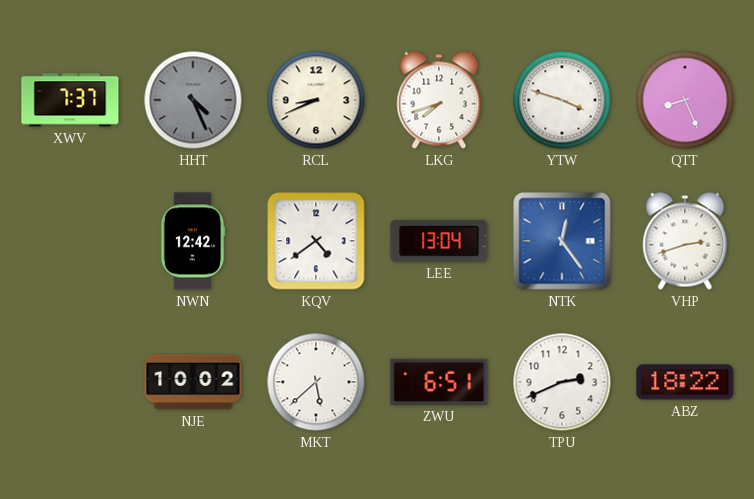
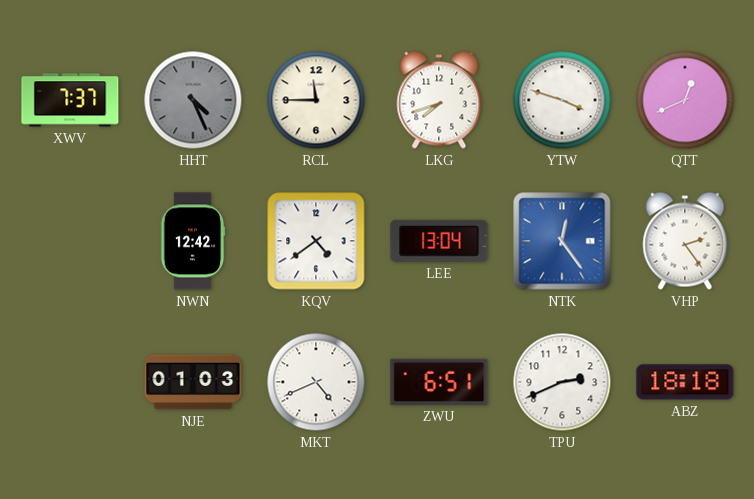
RCL: 8:41 -> 11:45
QTT: 8:26 -> 12:41
VHP: 2:42 -> 2:24
NJE: 10:02 -> 01:03
MKT: 5:38 -> 4:41
ABZ: 18:22 -> 18:18
